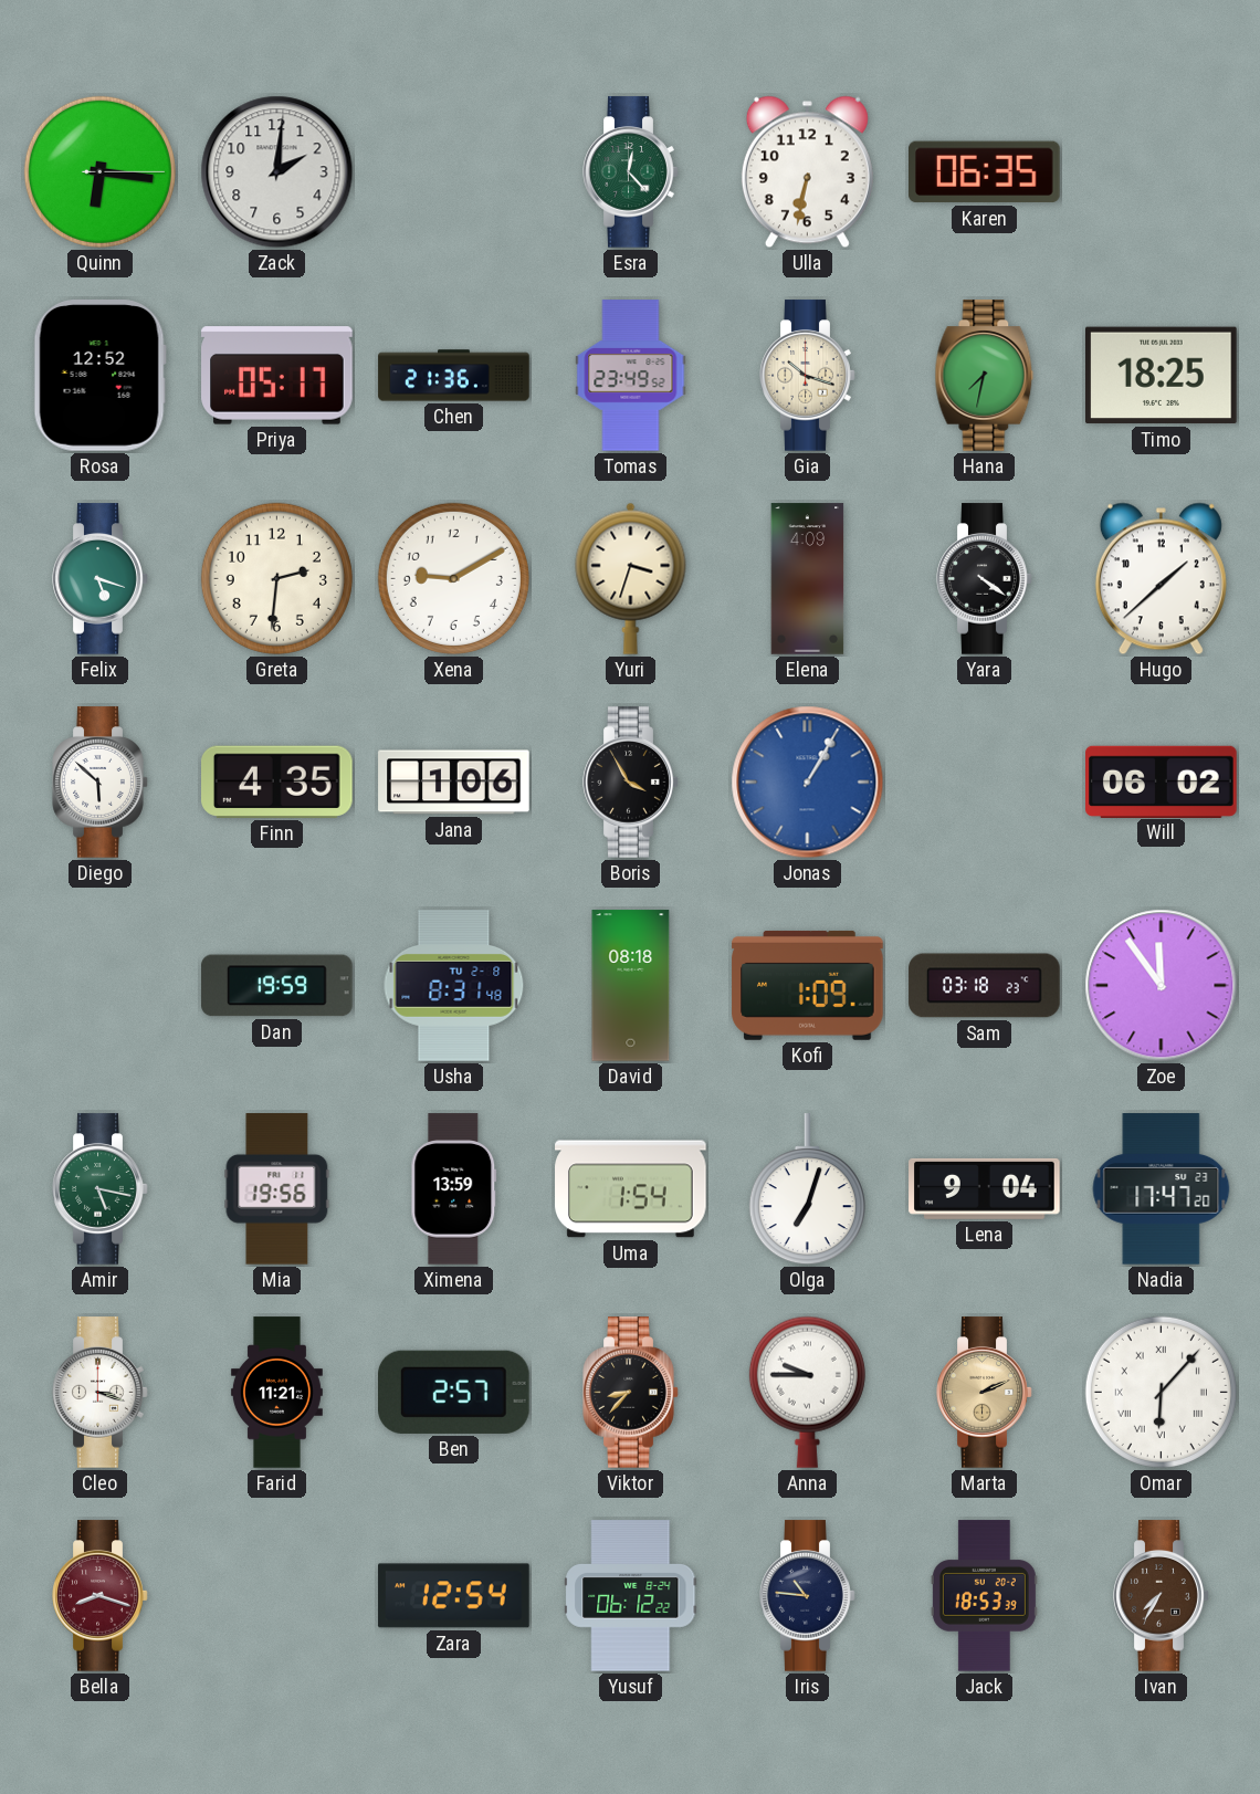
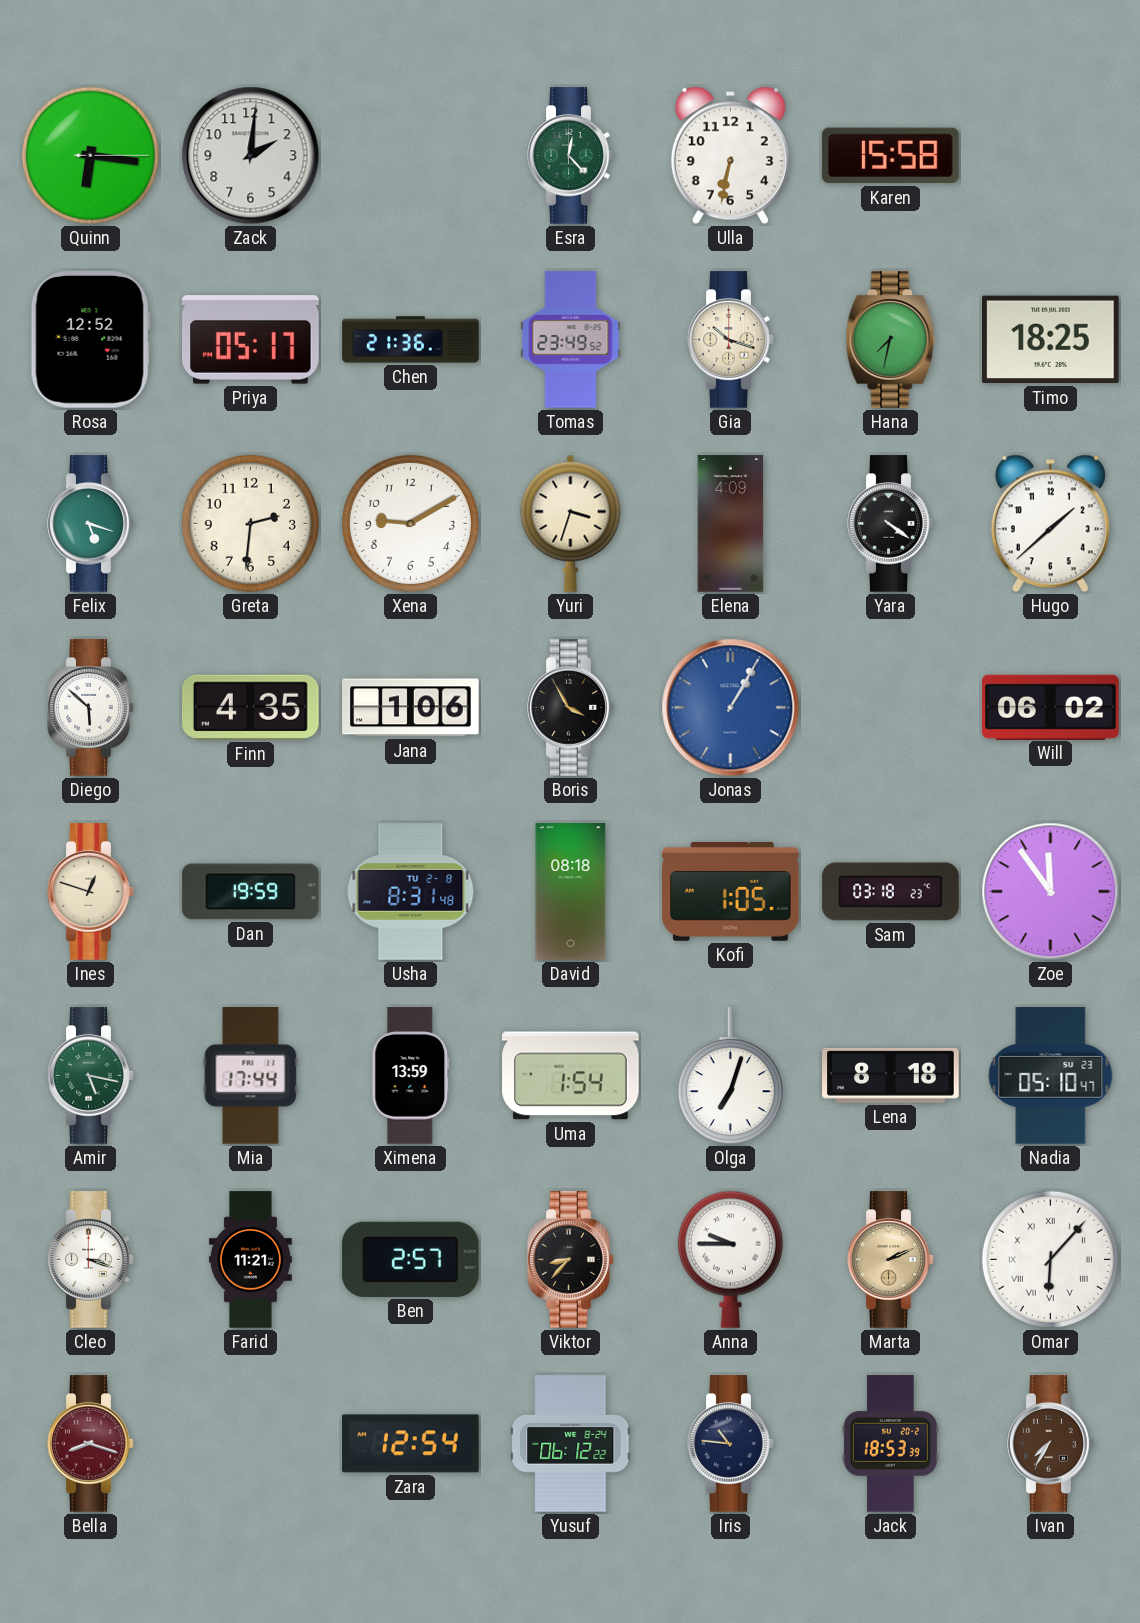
Karen: 06:35 -> 15:58
Ines: none -> 12:48
Kofi: 1:09 -> 1:05
Mia: 19:56 -> 17:44
Lena: 9:04 -> 8:18
Nadia: 17:47 -> 05:10
